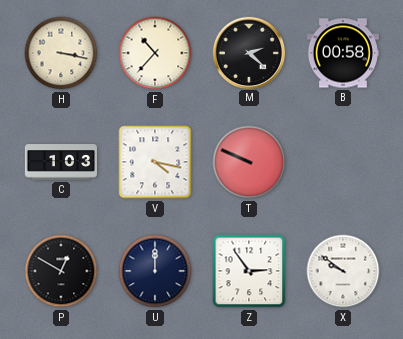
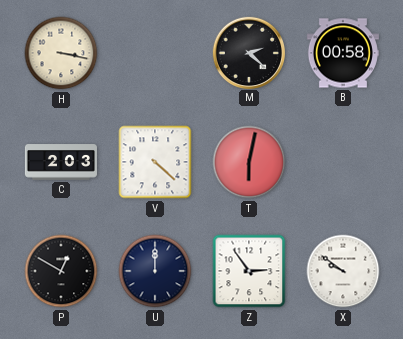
F: 10:37 -> none
C: 1:03 -> 2:03
V: 4:17 -> 4:22
T: 9:49 -> 6:02
